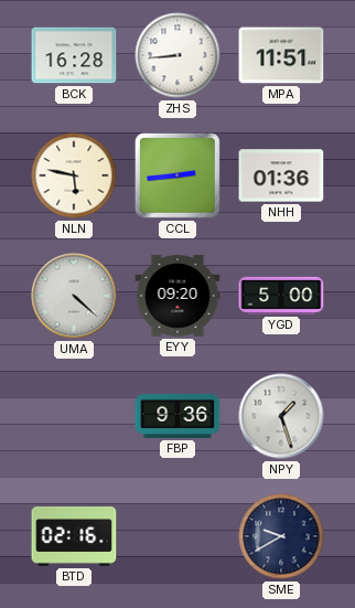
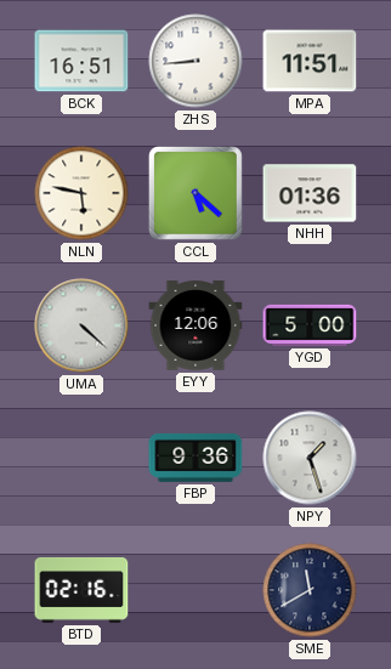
BCK: 16:28 -> 16:51
CCL: 2:44 -> 5:22
EYY: 09:20 -> 12:06
SME: 9:40 -> 11:40
